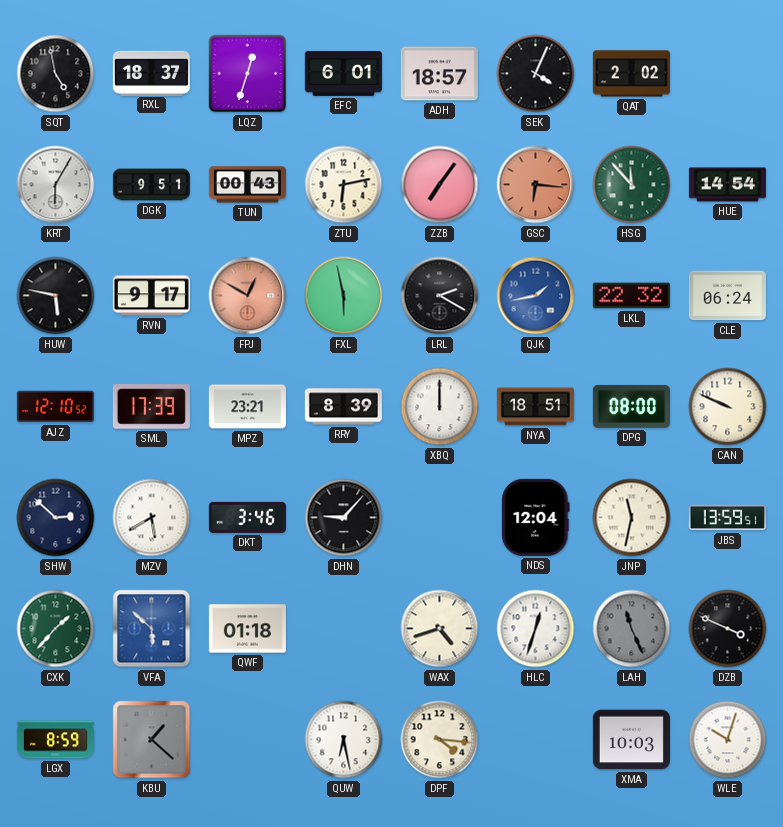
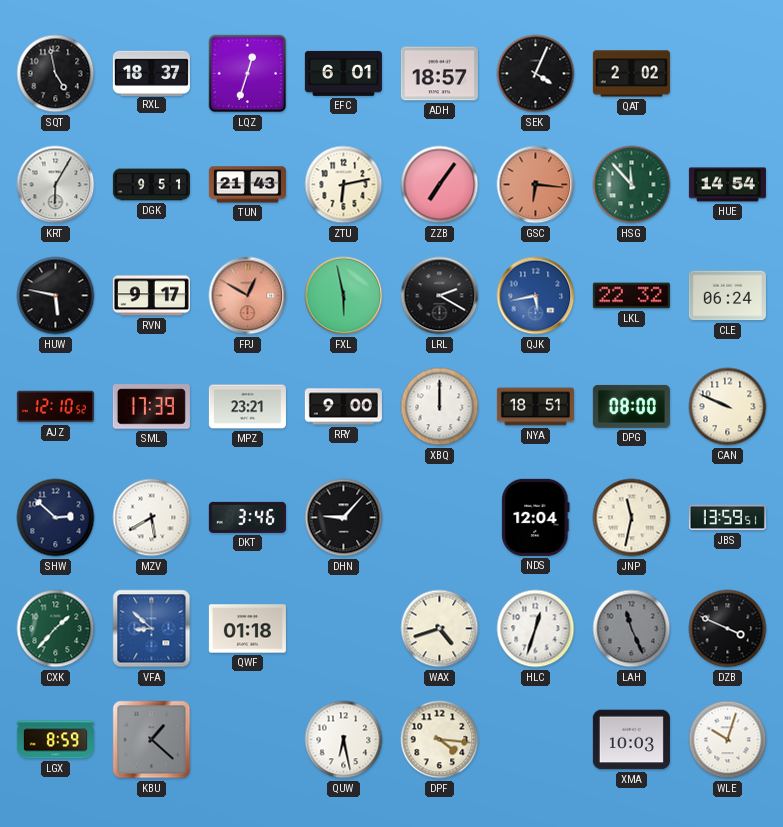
TUN: 00:43 -> 21:43
QJK: 1:43 -> 5:43
RRY: 8:39 -> 9:00
VFA: 5:52 -> 8:52
